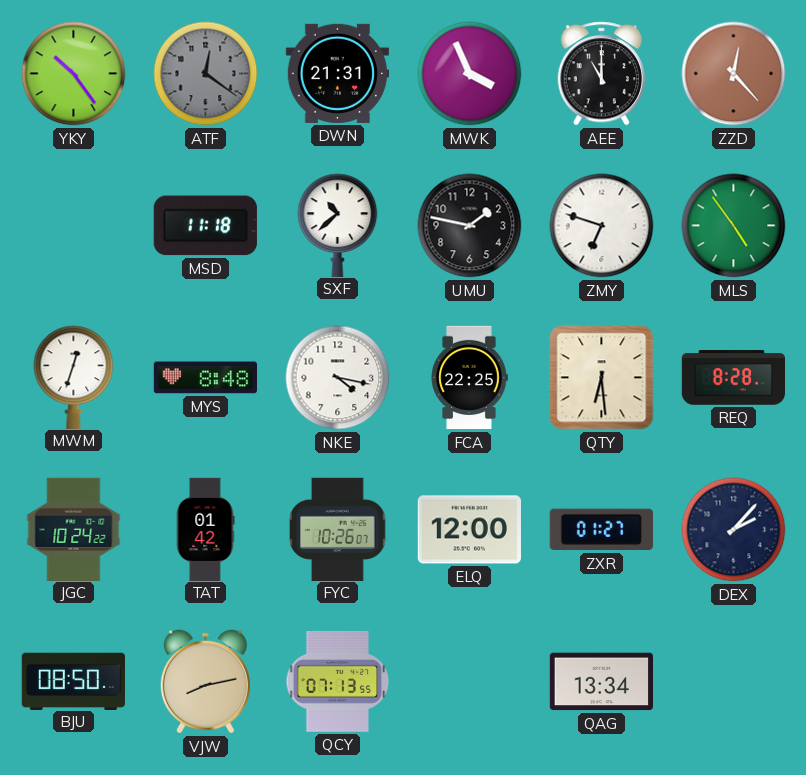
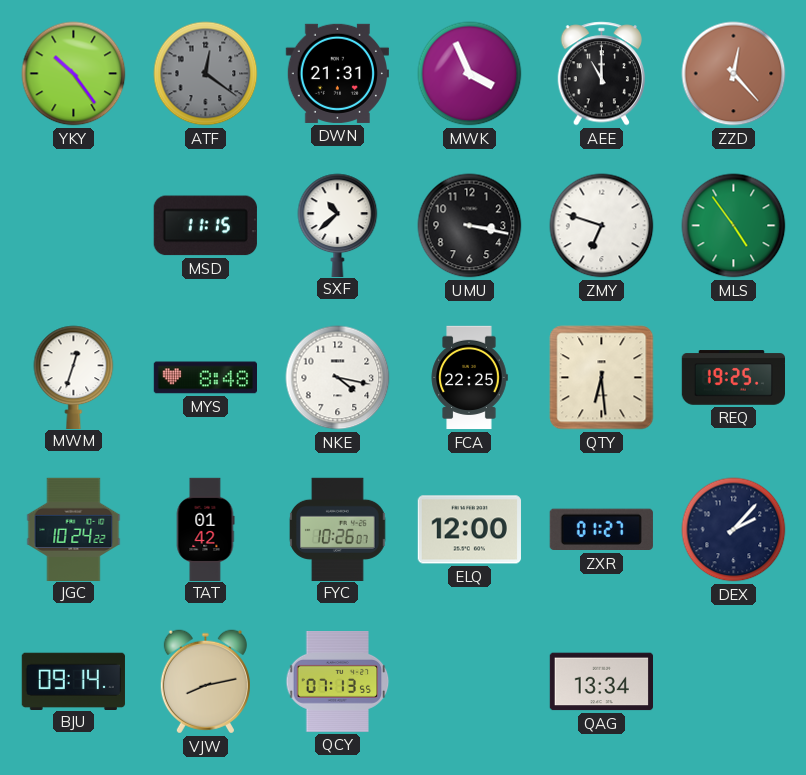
MSD: 11:18 -> 11:15
UMU: 1:47 -> 3:17
REQ: 8:28 -> 19:25
BJU: 08:50 -> 09:14
